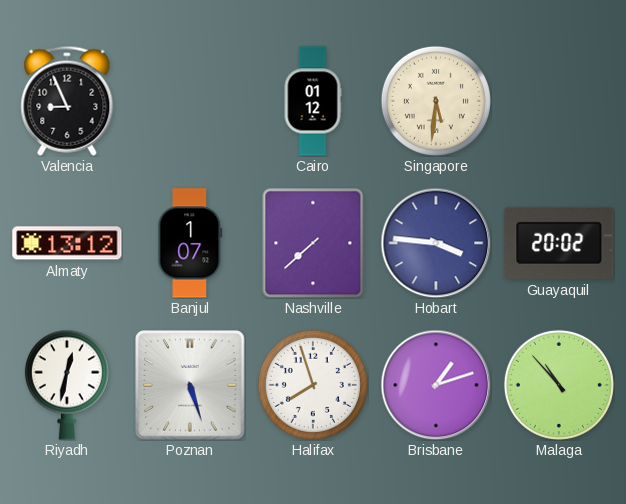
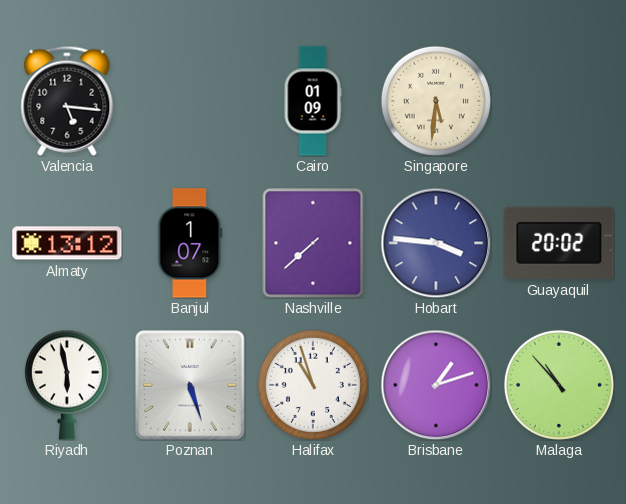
Valencia: 8:56 -> 5:16
Cairo: 01:12 -> 01:09
Riyadh: 12:32 -> 5:58
Halifax: 7:57 -> 10:57
